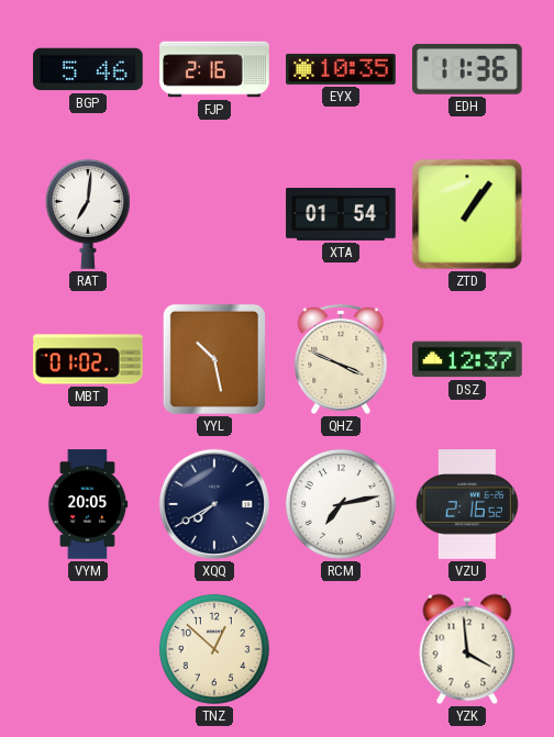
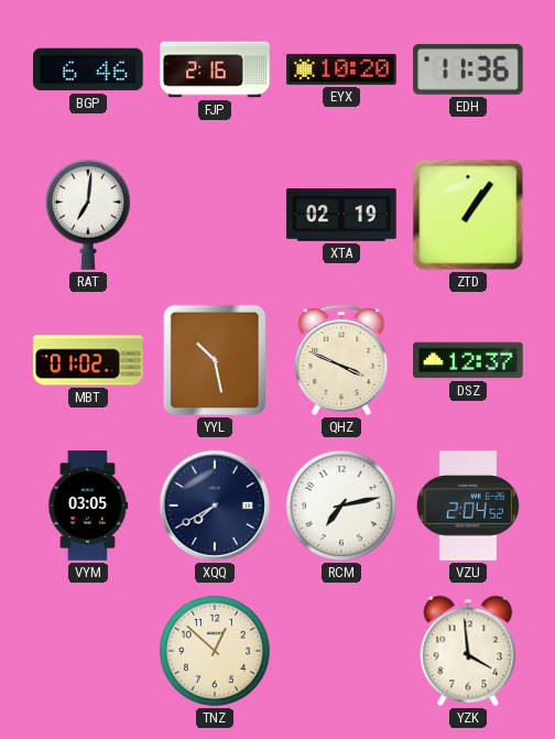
BGP: 5:46 -> 6:46
EYX: 10:35 -> 10:20
XTA: 01:54 -> 02:19
VYM: 20:05 -> 03:05
VZU: 2:16 -> 2:04
